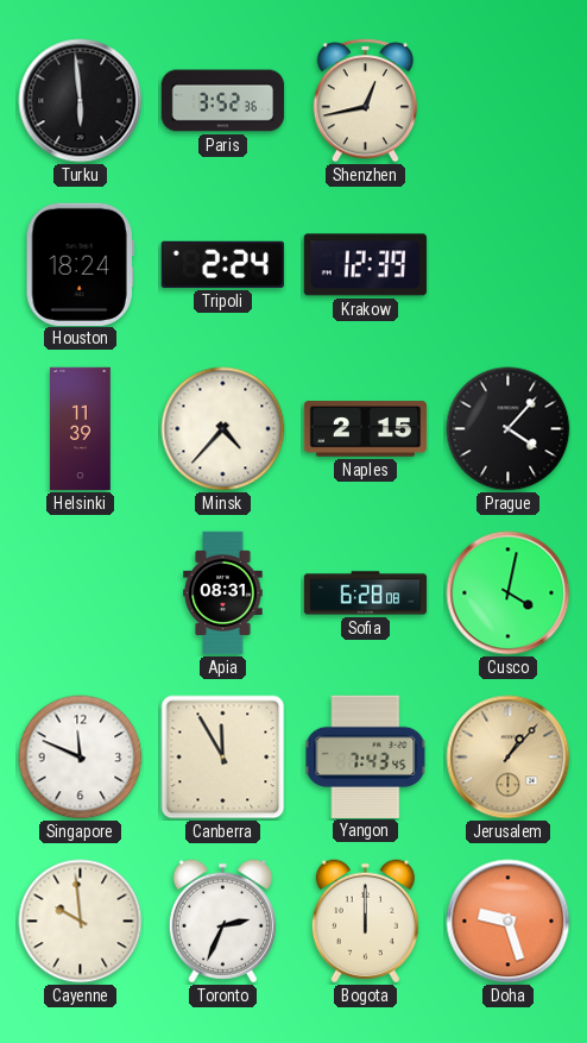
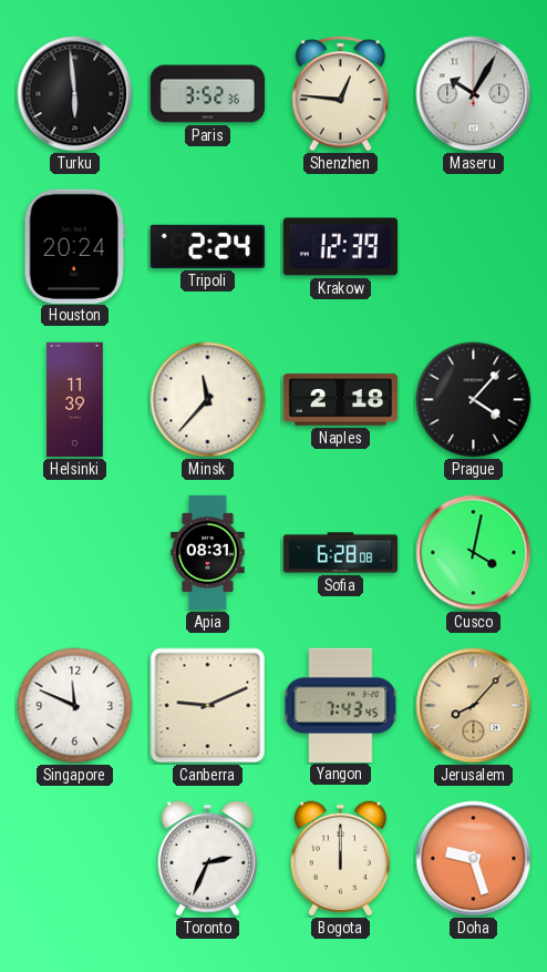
Shenzhen: 12:43 -> 12:46
Maseru: none -> 10:05
Houston: 18:24 -> 20:24
Minsk: 4:37 -> 11:37
Naples: 2:15 -> 2:18
Canberra: 11:55 -> 9:11
Jerusalem: 1:07 -> 8:07
Cayenne: 9:59 -> none
